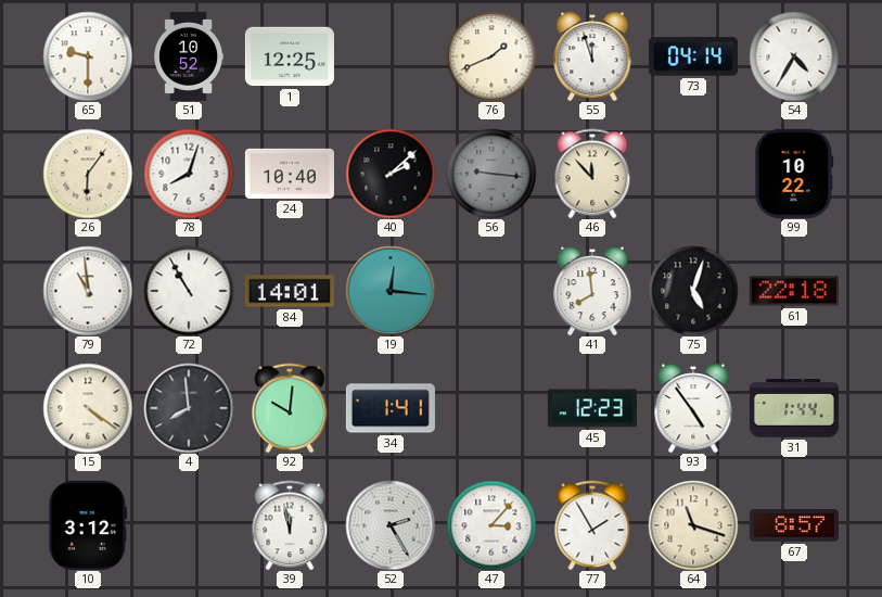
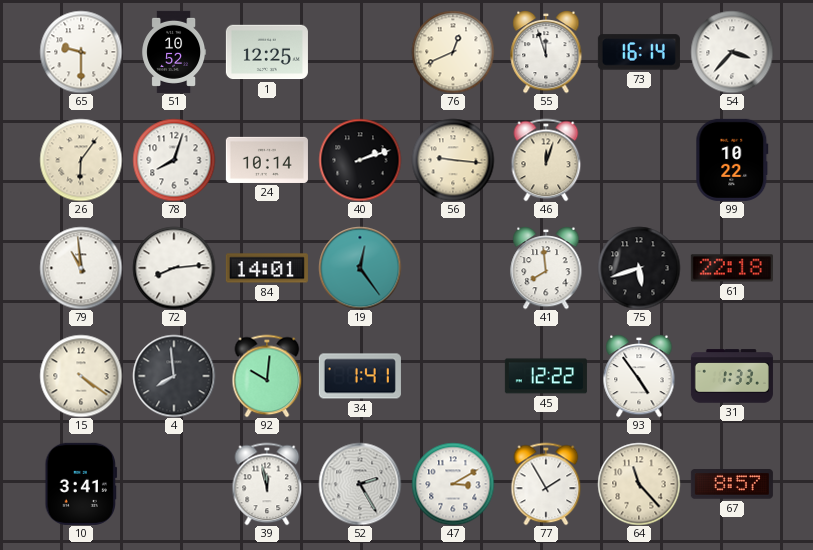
76: 1:41 -> 12:41
73: 04:14 -> 16:14
54: 4:35 -> 3:37
24: 10:40 -> 10:14
40: 2:08 -> 2:12
56 dial: grey -> cream
46: 11:53 -> 12:03
72: 10:55 -> 8:14
19: 12:16 -> 12:24
75: 5:03 -> 5:42
45: 12:23 -> 12:22
31: 1:44 -> 1:33
10: 3:12 -> 3:41
47: 3:07 -> 3:10
64: 11:18 -> 11:23
